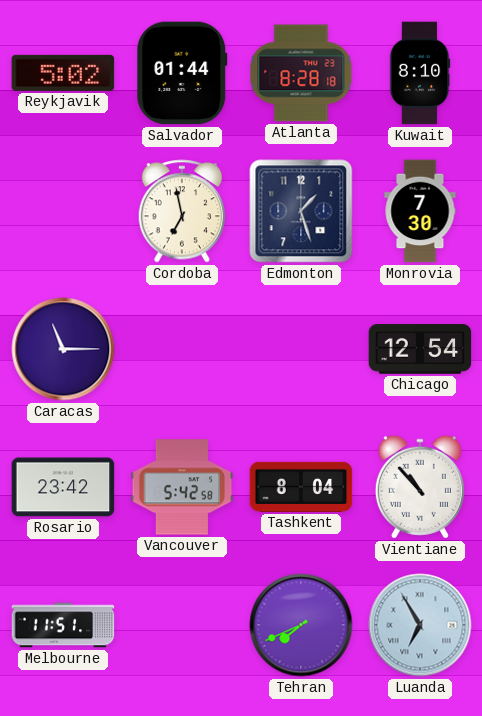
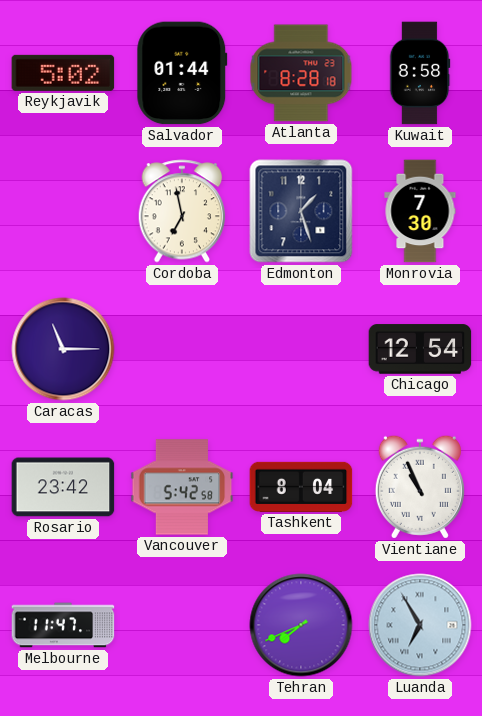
Kuwait: 8:10 -> 8:58
Vientiane: 10:53 -> 10:56
Melbourne: 11:51 -> 11:47
